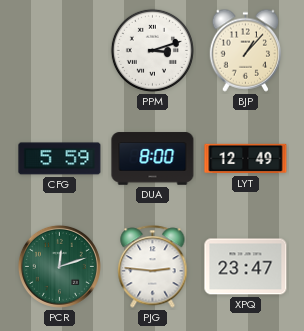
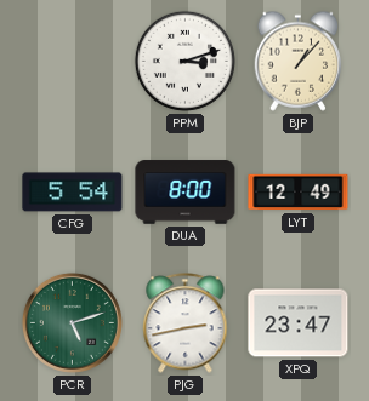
CFG: 5:59 -> 5:54
PCR: 12:12 -> 5:12
PJG: 2:46 -> 2:43
